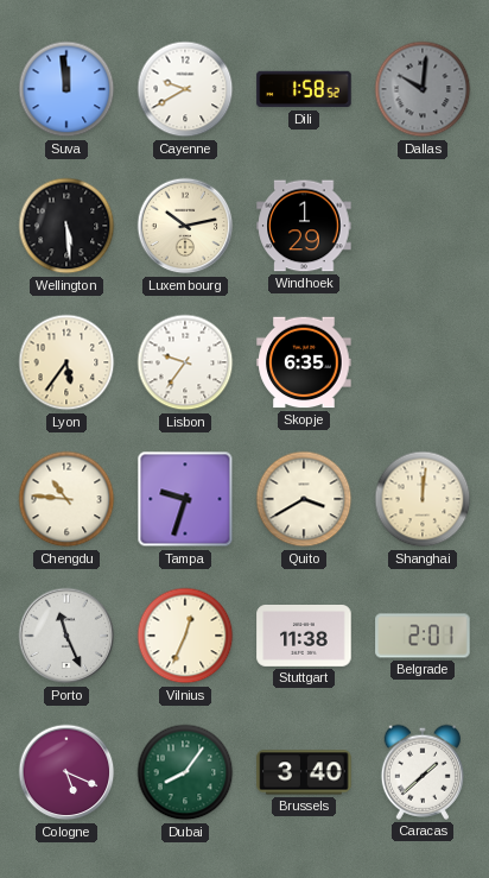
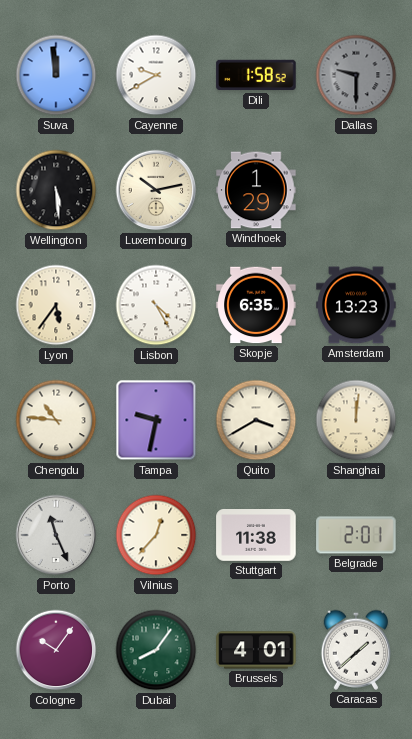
Dallas: 10:01 -> 9:30
Lisbon: 9:36 -> 4:25
Amsterdam: none -> 13:23
Tampa: 9:33 -> 9:32
Vilnius: 12:34 -> 12:37
Cologne: 5:19 -> 10:06
Brussels: 3:40 -> 4:01
